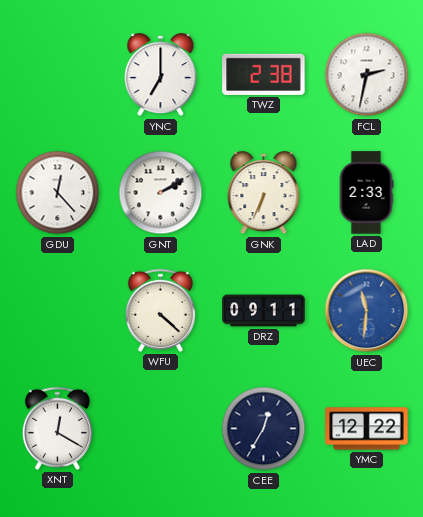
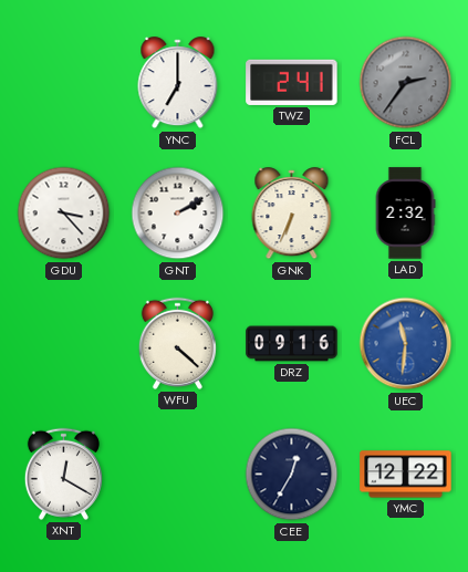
TWZ: 2:38 -> 2:41
FCL: 2:32 -> 2:36
FCL dial: white -> grey
GDU: 12:23 -> 3:23
LAD: 2:33 -> 2:32
DRZ: 09:11 -> 09:16
